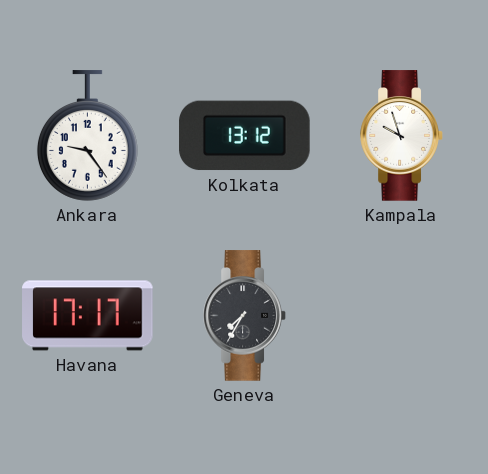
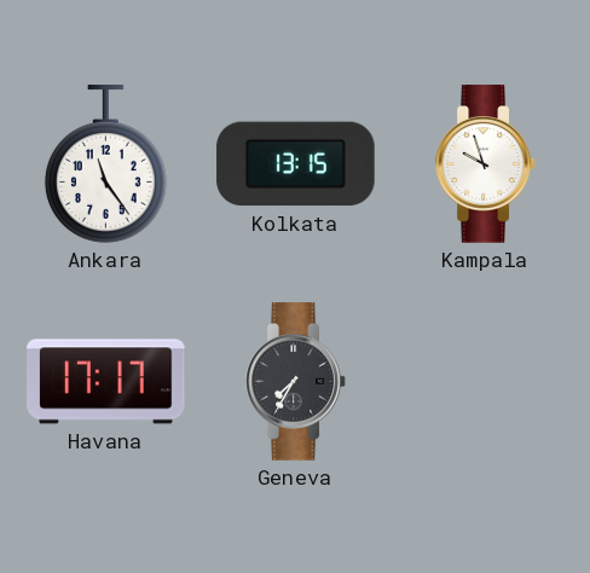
Ankara: 9:24 -> 11:24
Kolkata: 13:12 -> 13:15
